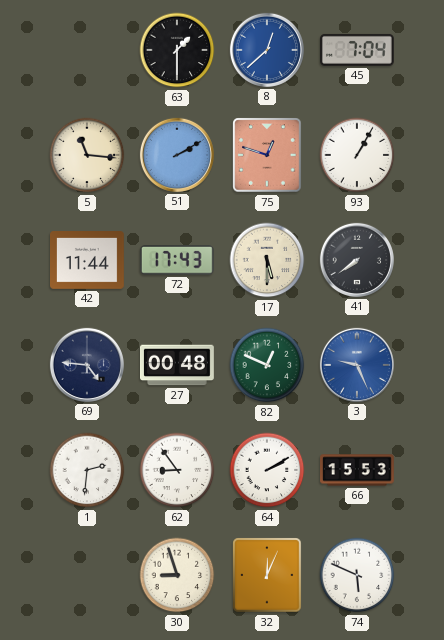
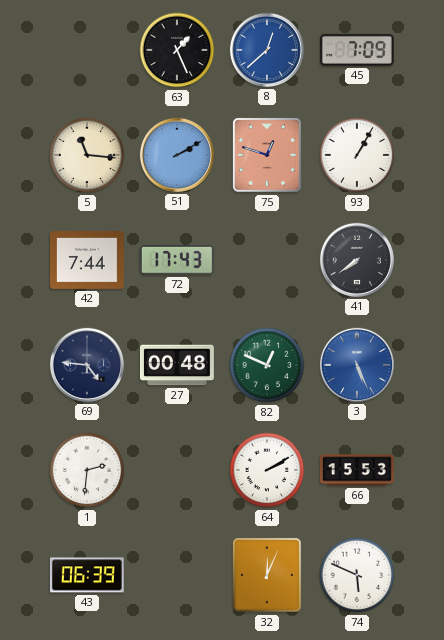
63: 1:30 -> 1:26
45: 7:04 -> 7:09
42: 11:44 -> 7:44
17: 5:30 -> none
3: 9:26 -> 5:26
62: 8:54 -> none
43: none -> 06:39
30: 8:57 -> none
